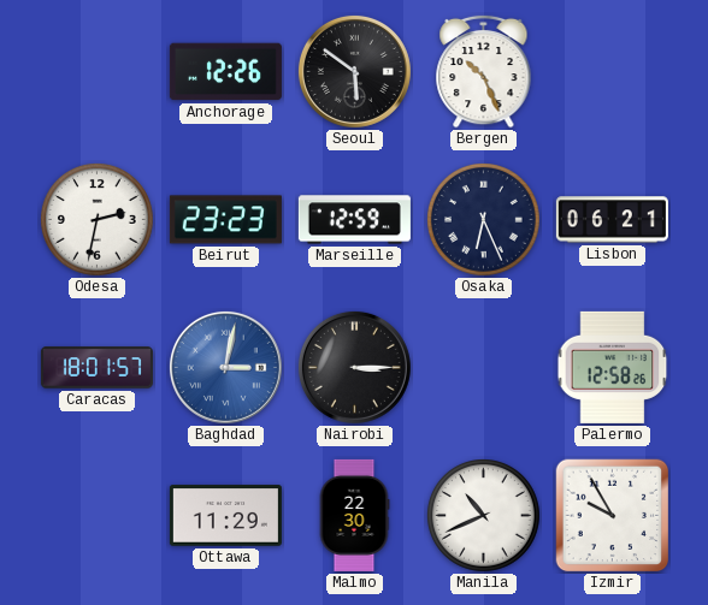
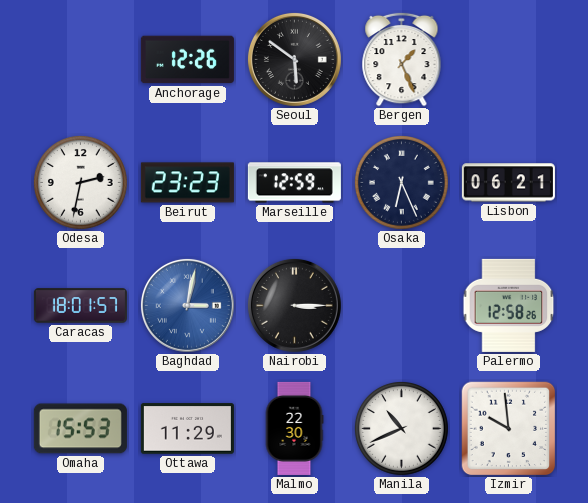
Bergen: 10:26 -> 1:26
Omaha: none -> 15:53
Izmir: 9:55 -> 9:59
